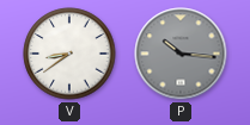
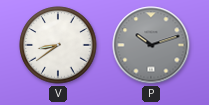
P: 10:16 -> 10:12
